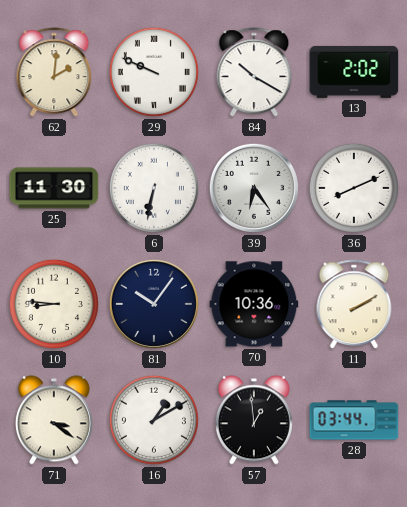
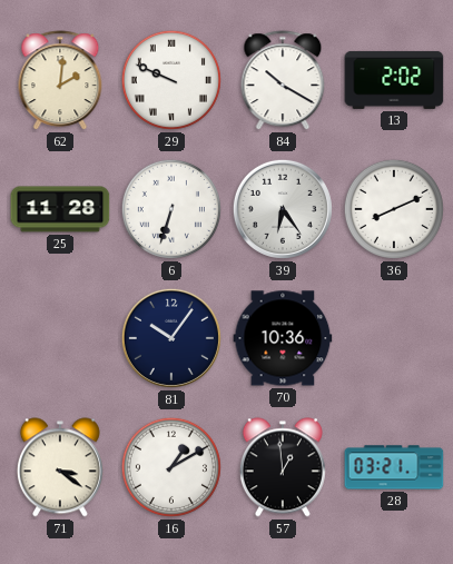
25: 11:30 -> 11:28
6: 6:32 -> 6:33
10: 8:46 -> none
11: 2:10 -> none
28: 03:44 -> 03:21
